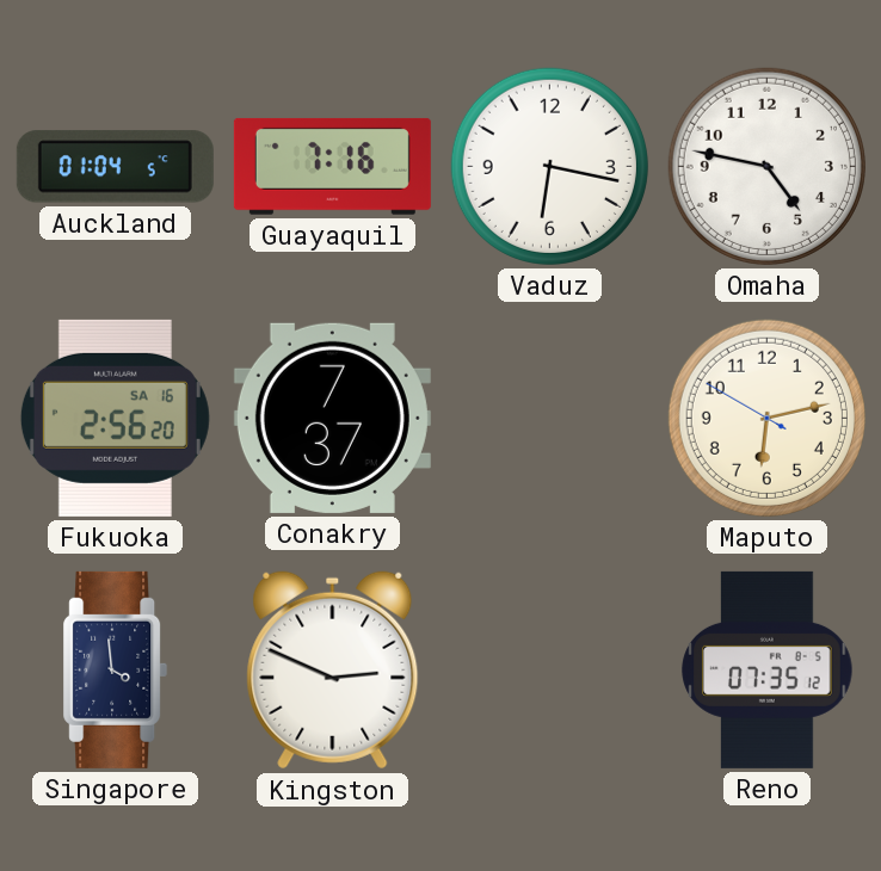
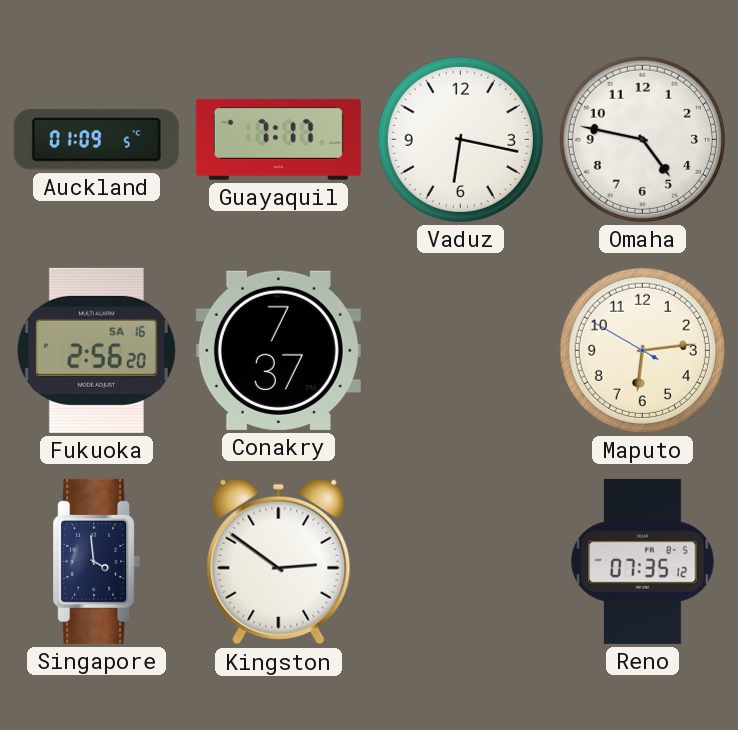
Auckland: 01:04 -> 01:09
Guayaquil: 7:16 -> 7:17
Maputo: 6:12 -> 6:13
Kingston: 2:49 -> 2:51
